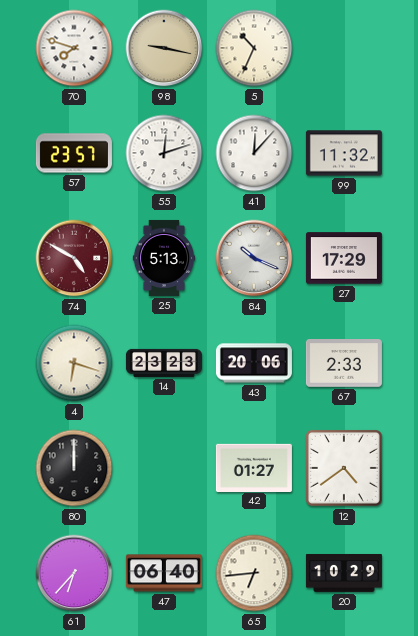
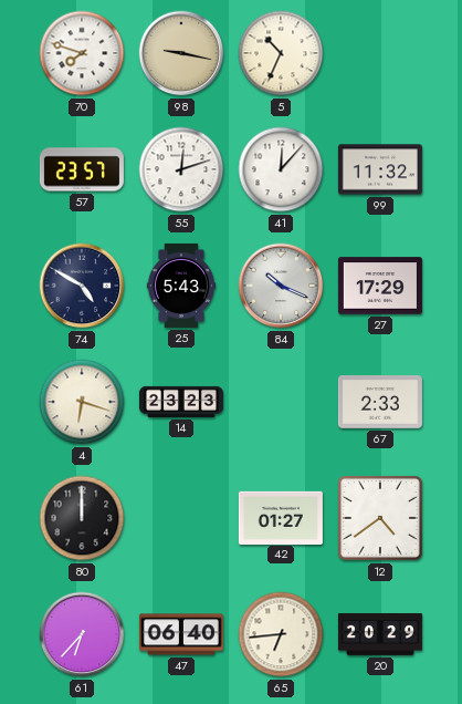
74 dial: burgundy -> navy
25: 5:13 -> 5:43
43: 20:06 -> none
20: 10:29 -> 20:29
